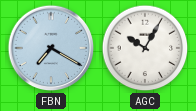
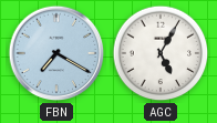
AGC: 10:05 -> 5:05
